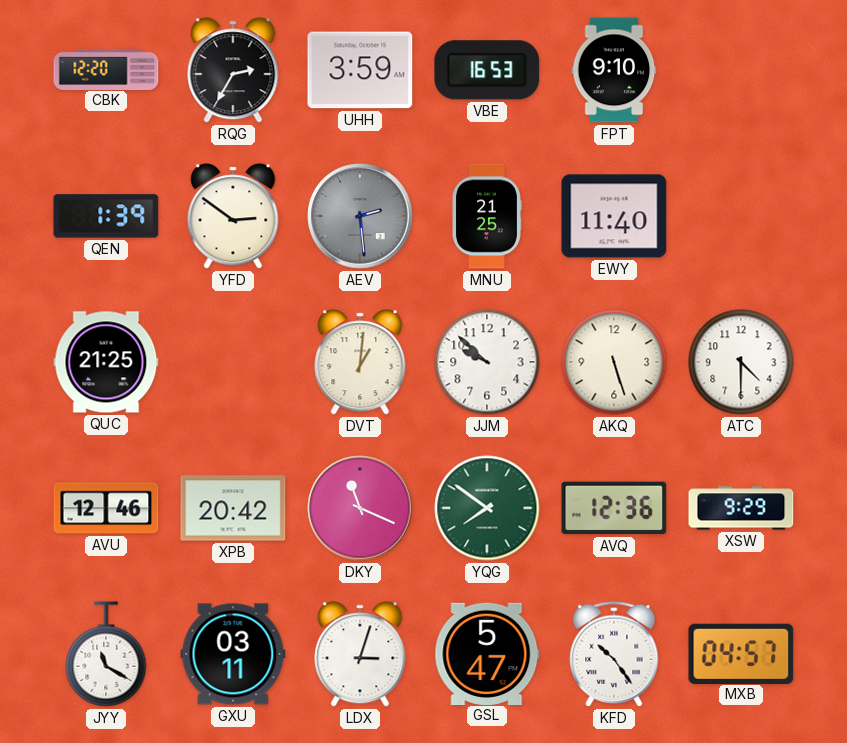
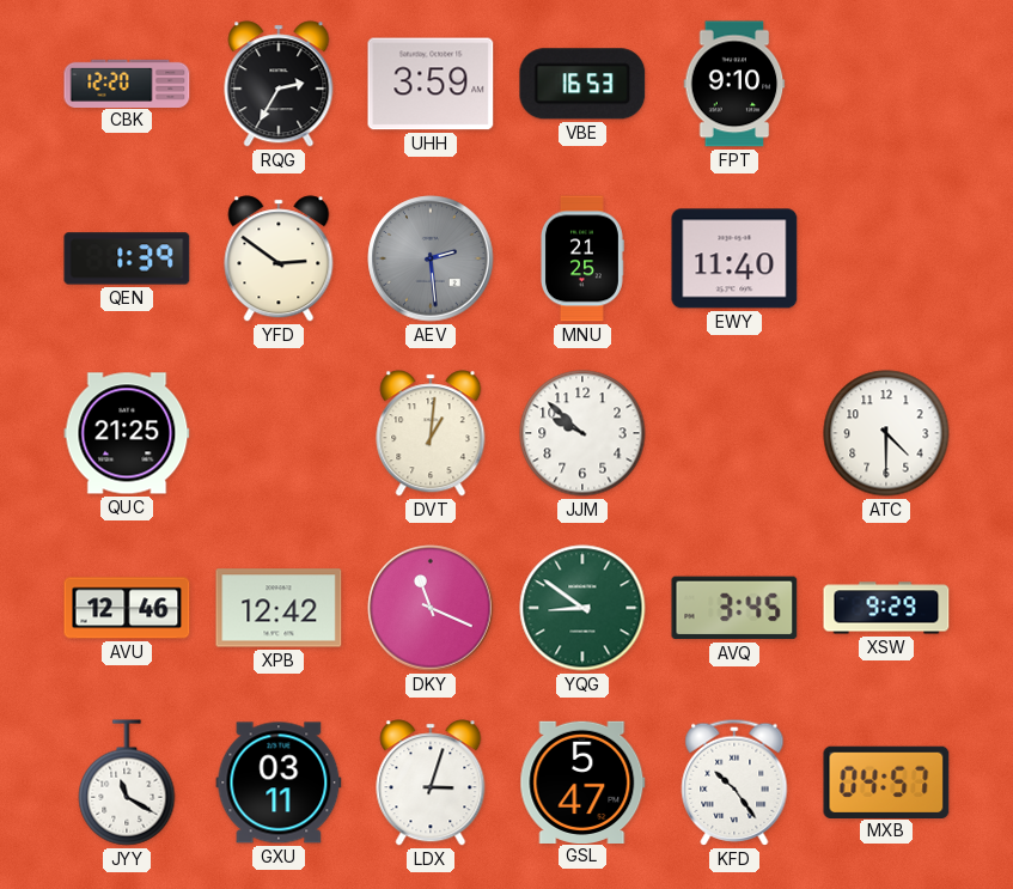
AKQ: 5:27 -> none
XPB: 20:42 -> 12:42
YQG: 7:51 -> 8:51
AVQ: 12:36 -> 3:45
